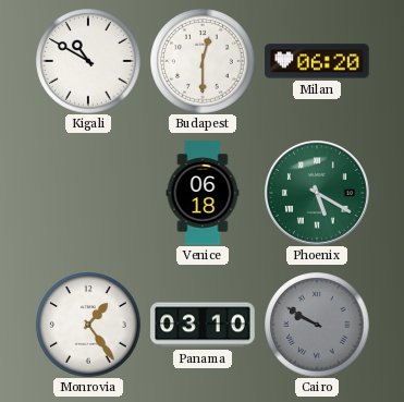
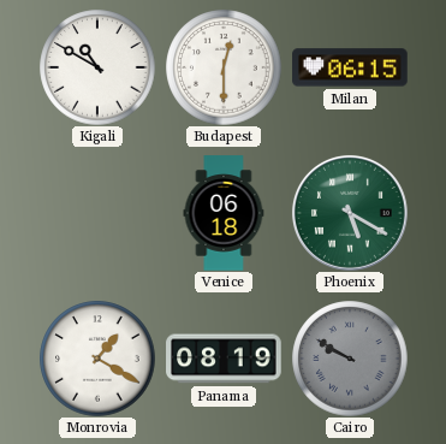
Milan: 06:20 -> 06:15
Monrovia: 1:24 -> 1:20
Panama: 03:10 -> 08:19
